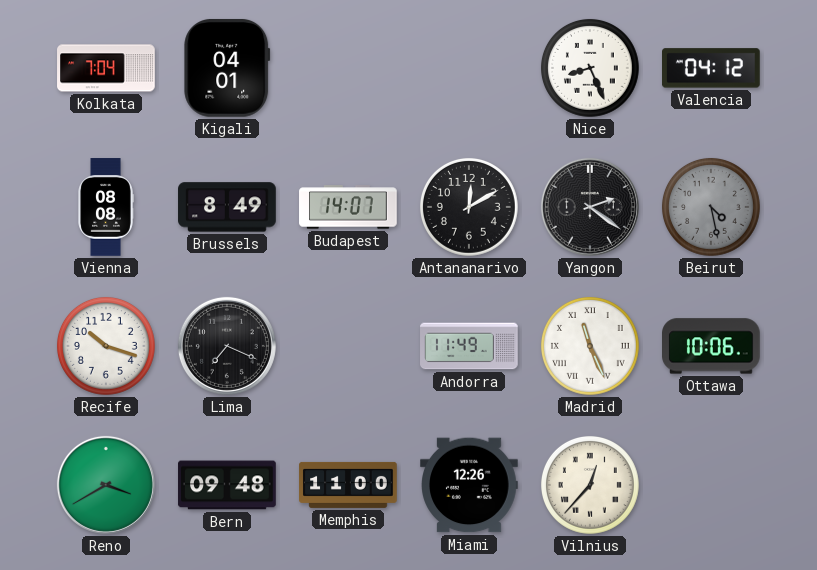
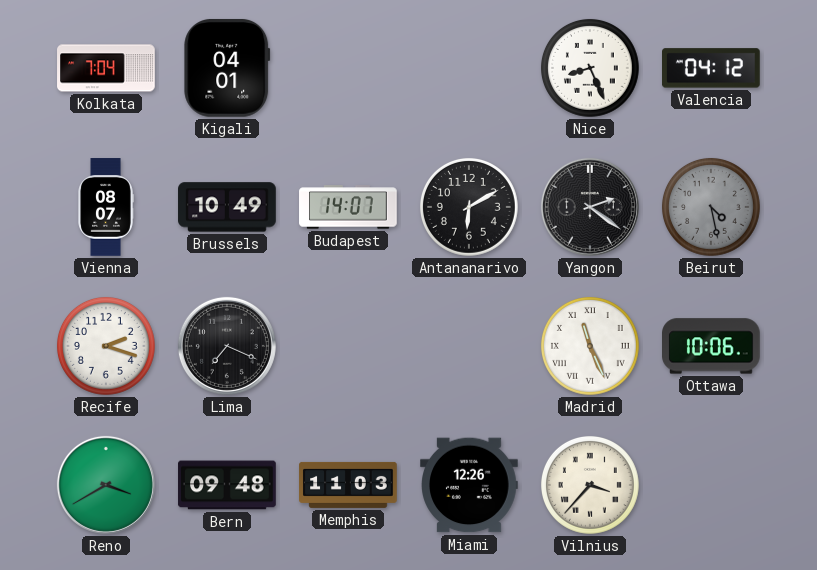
Vienna: 08:08 -> 08:07
Brussels: 8:49 -> 10:49
Antananarivo: 12:10 -> 6:10
Recife: 10:18 -> 2:18
Andorra: 11:49 -> none
Memphis: 11:00 -> 11:03
Vilnius: 12:37 -> 3:37
